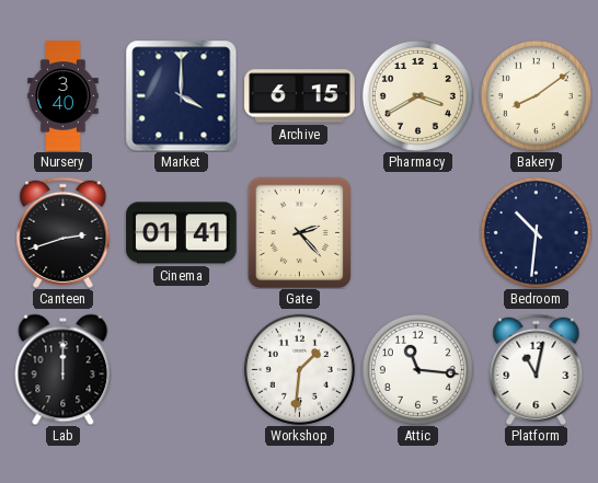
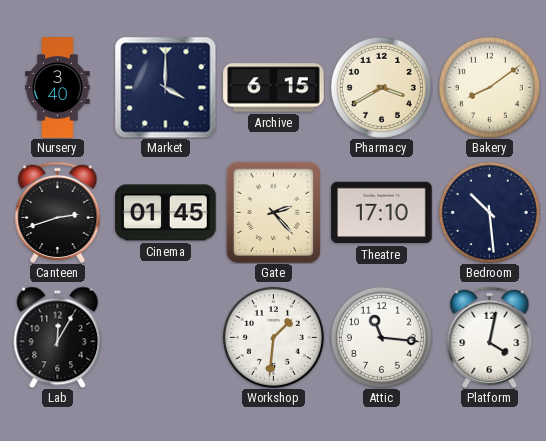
Cinema: 01:41 -> 01:45
Theatre: none -> 17:10
Bedroom: 10:31 -> 10:29
Lab: 12:00 -> 12:05
Platform: 11:02 -> 4:02
